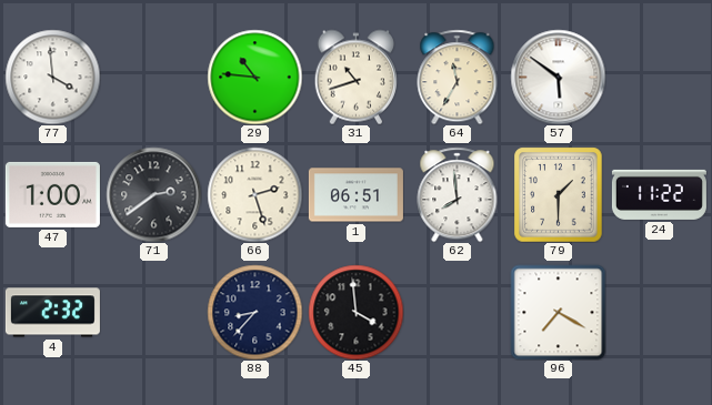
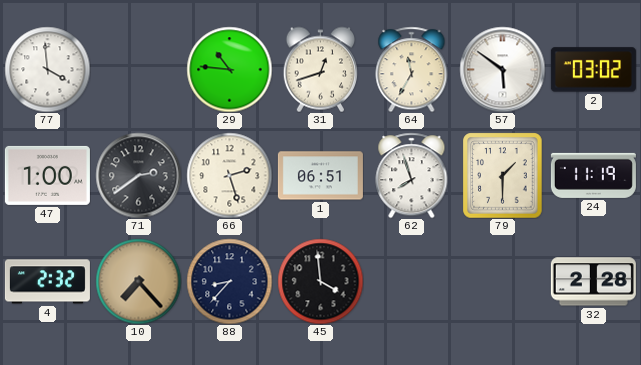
31: 10:42 -> 12:42
2: none -> 03:02
62: 7:59 -> 7:57
24: 11:22 -> 11:19
10: none -> 7:23
96: 7:20 -> none
32: none -> 2:28
